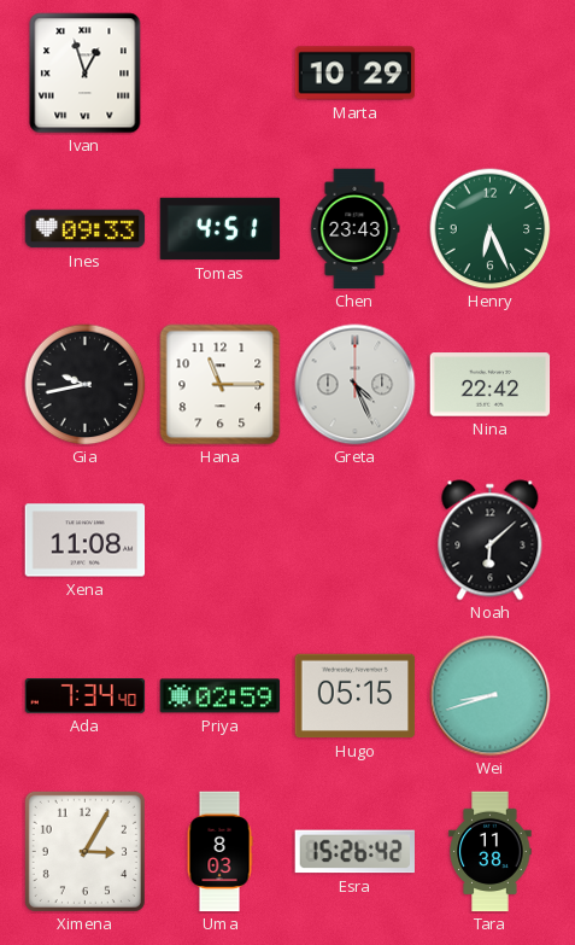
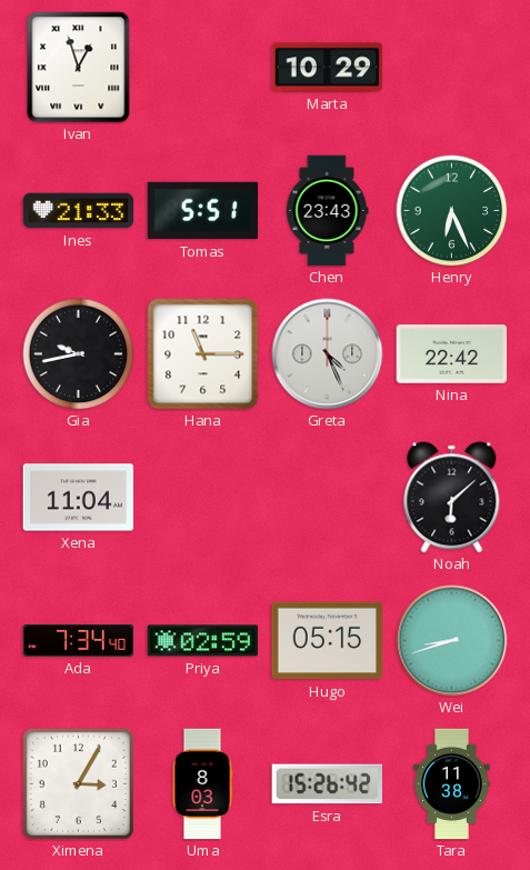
Ines: 09:33 -> 21:33
Tomas: 4:51 -> 5:51
Xena: 11:08 -> 11:04
